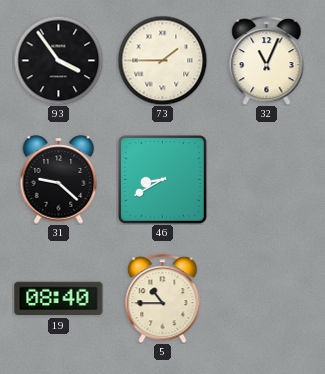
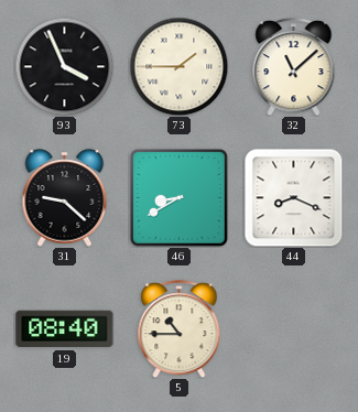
93: 3:54 -> 3:56
32: 11:04 -> 11:08
44: none -> 8:19
